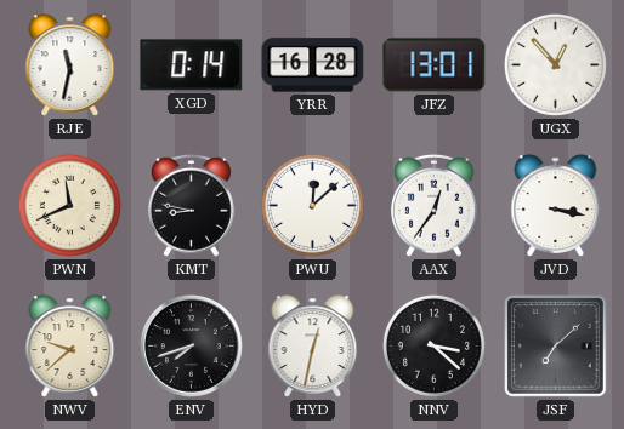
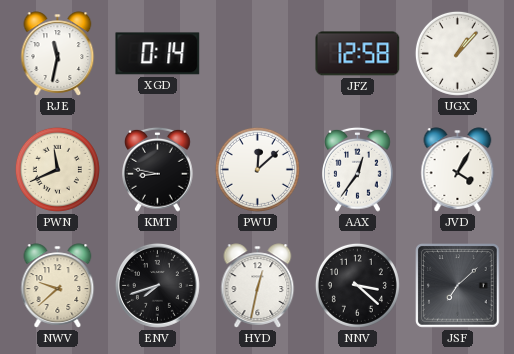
YRR: 16:28 -> none
JFZ: 13:01 -> 12:58
UGX: 12:53 -> 1:07
JVD: 3:17 -> 4:05
